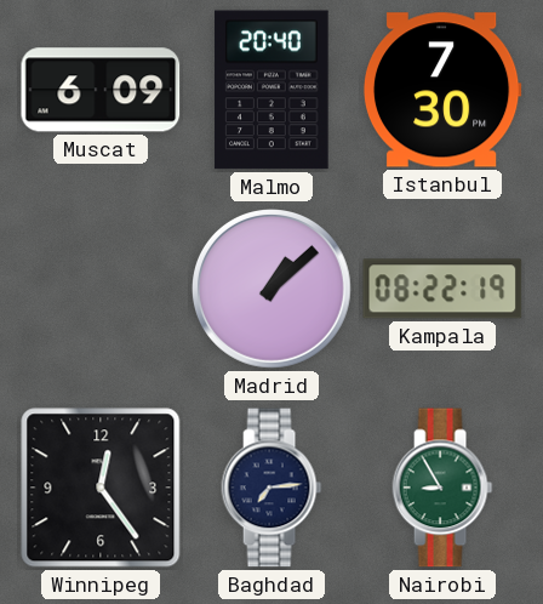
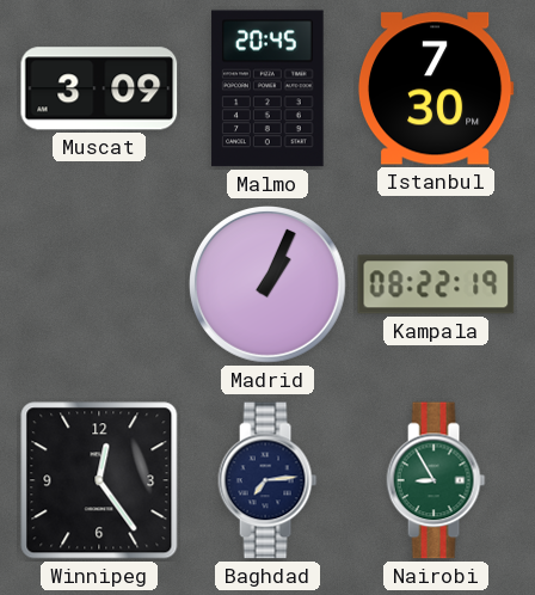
Muscat: 6:09 -> 3:09
Malmo: 20:40 -> 20:45
Madrid: 1:08 -> 1:04
